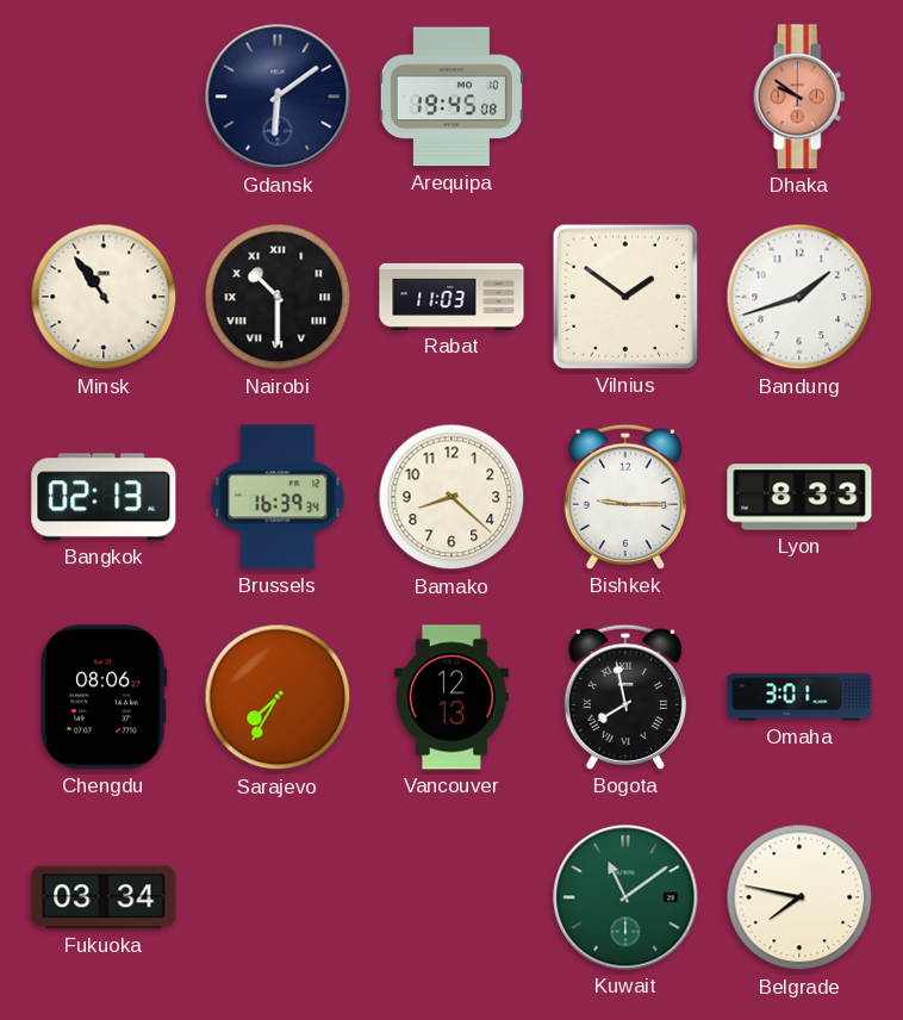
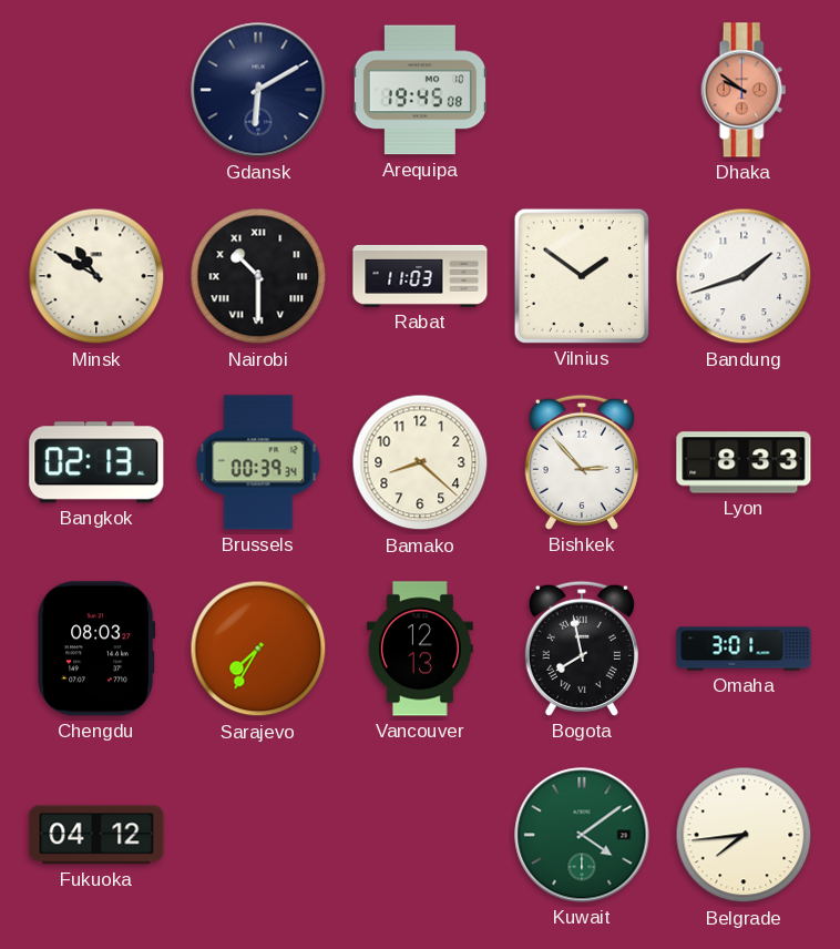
Gdansk: 6:09 -> 6:10
Minsk: 10:54 -> 10:50
Brussels: 16:39 -> 00:39
Bishkek: 9:15 -> 2:53
Chengdu: 08:06 -> 08:03
Fukuoka: 03:34 -> 04:12
Kuwait: 11:09 -> 4:09
Belgrade: 7:47 -> 7:44
